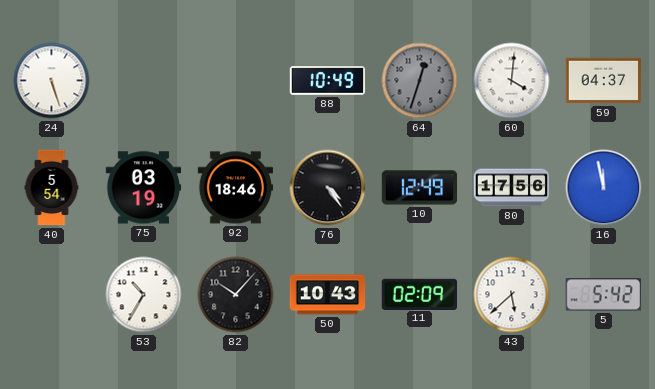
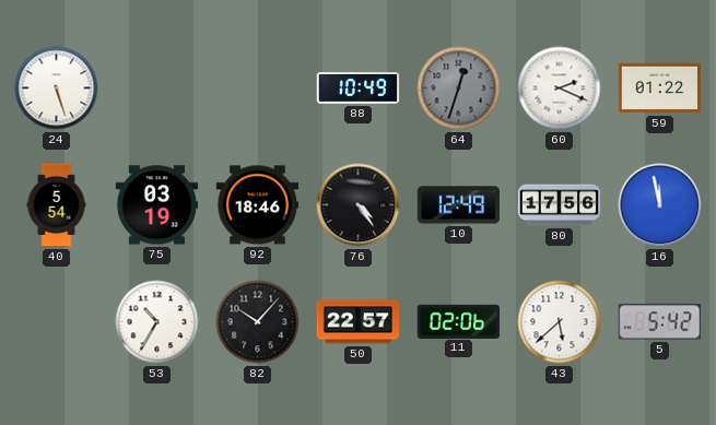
60: 4:01 -> 2:19
59: 04:37 -> 01:22
50: 10:43 -> 22:57
11: 02:09 -> 02:06
